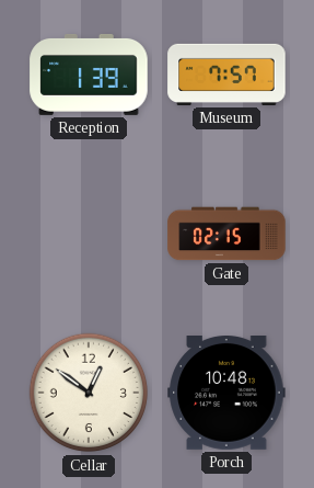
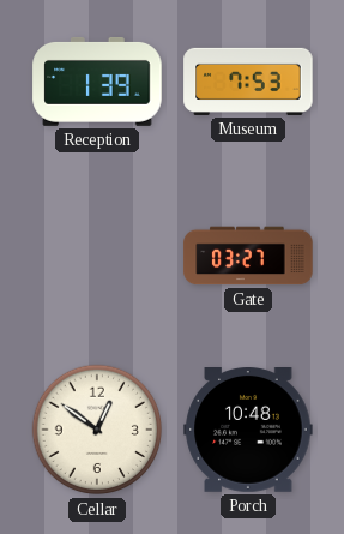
Museum: 7:57 -> 7:53
Gate: 02:15 -> 03:27
